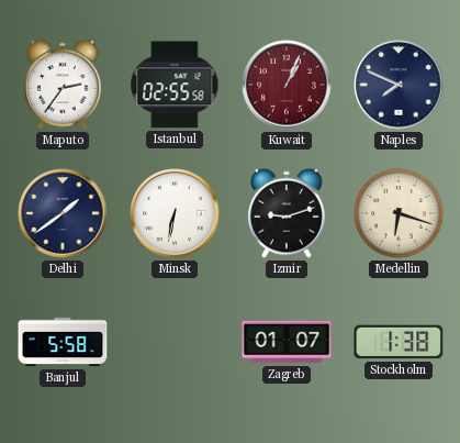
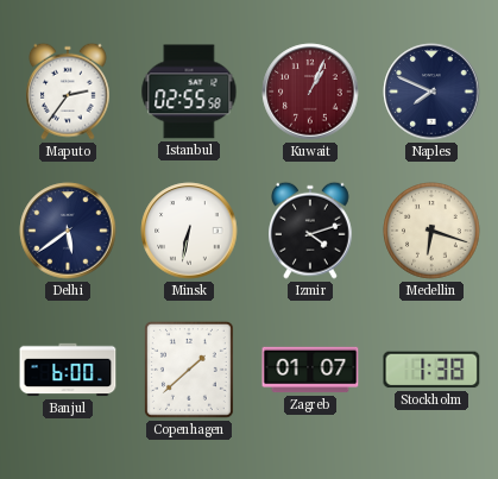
Delhi: 1:39 -> 5:39
Izmir: 9:12 -> 4:12
Banjul: 5:58 -> 6:00
Copenhagen: none -> 1:38
